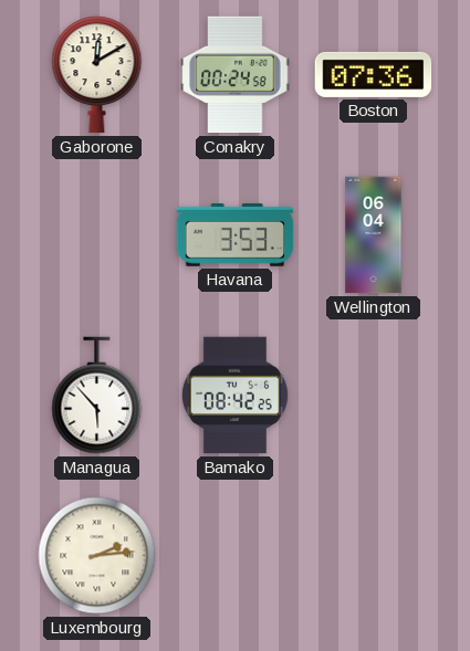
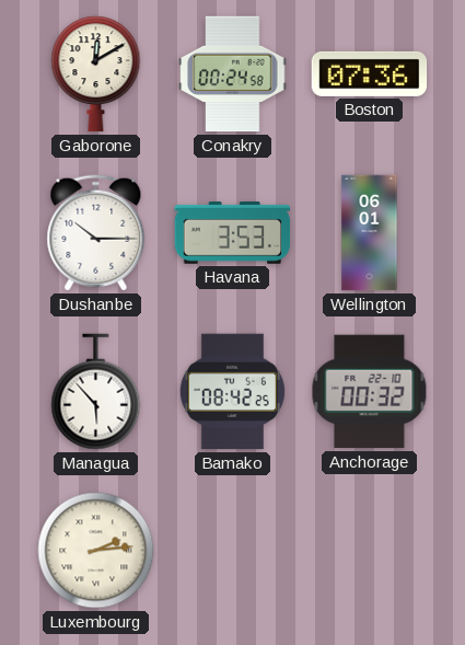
Dushanbe: none -> 10:15
Wellington: 06:04 -> 06:01
Anchorage: none -> 00:32
